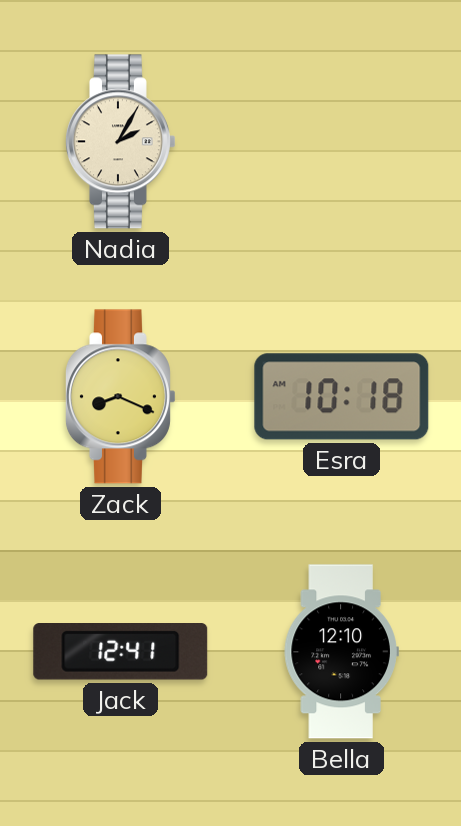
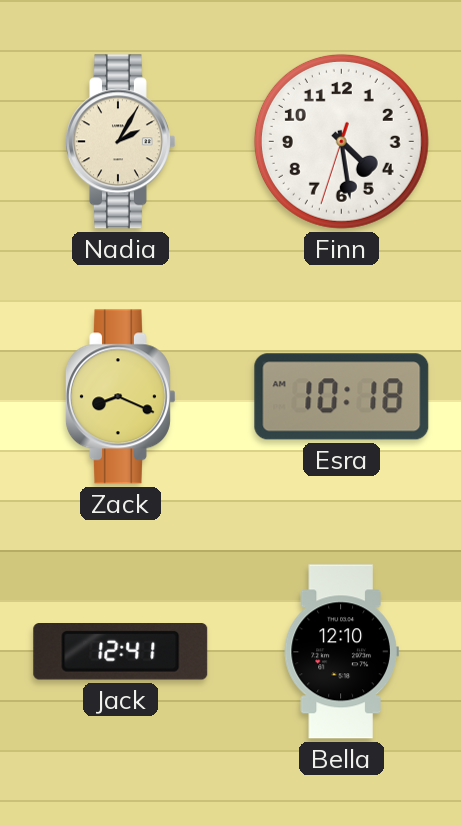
Finn: none -> 4:28
